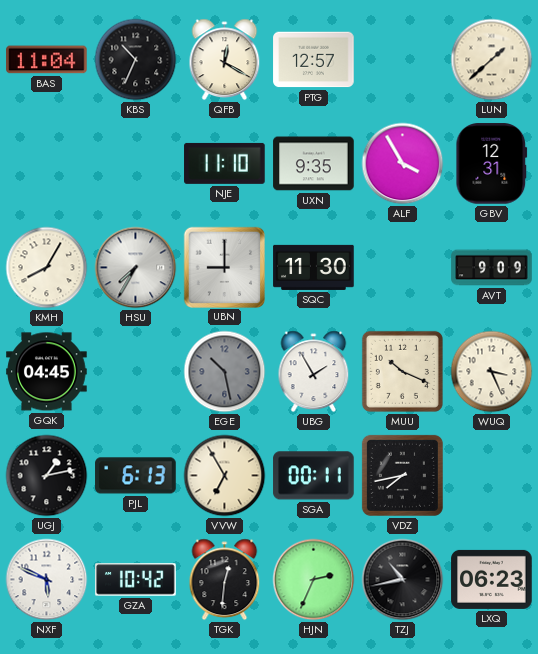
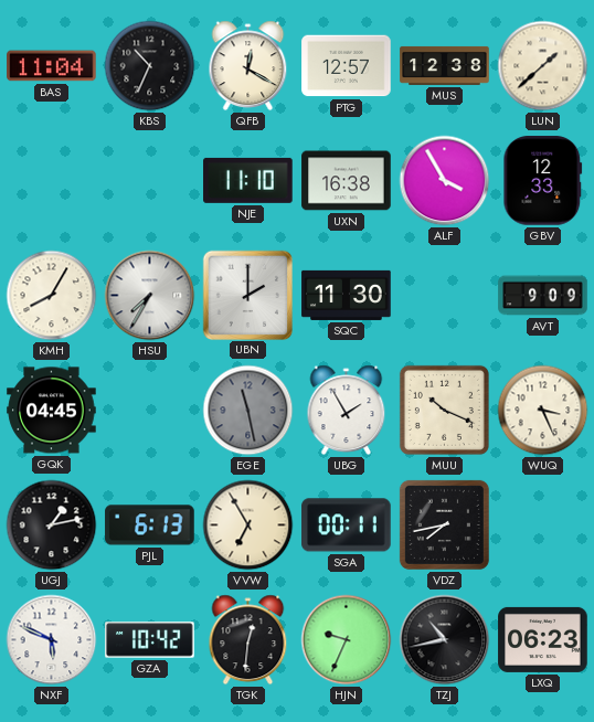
MUS: none -> 12:38
UXN: 9:35 -> 16:38
GBV: 12:31 -> 12:33
UBN: 9:00 -> 2:00
EGE: 10:28 -> 11:28
HJN: 2:34 -> 9:34
